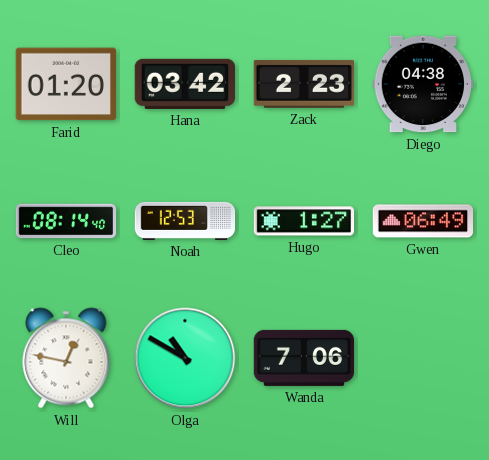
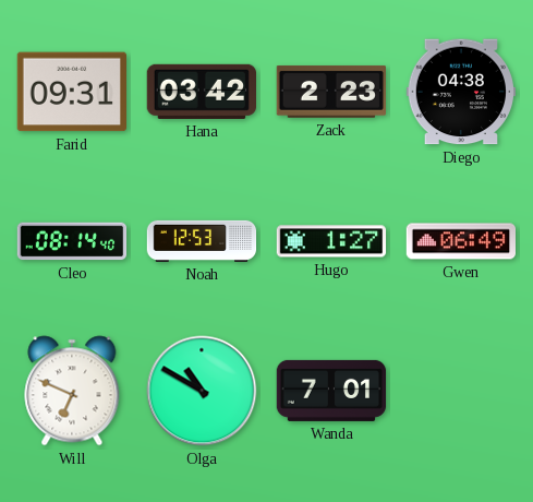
Farid: 01:20 -> 09:31
Will: 12:47 -> 6:49
Wanda: 7:06 -> 7:01
